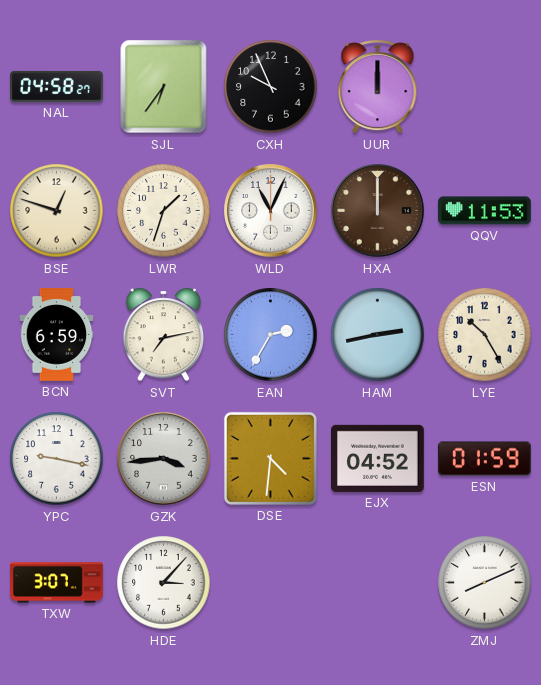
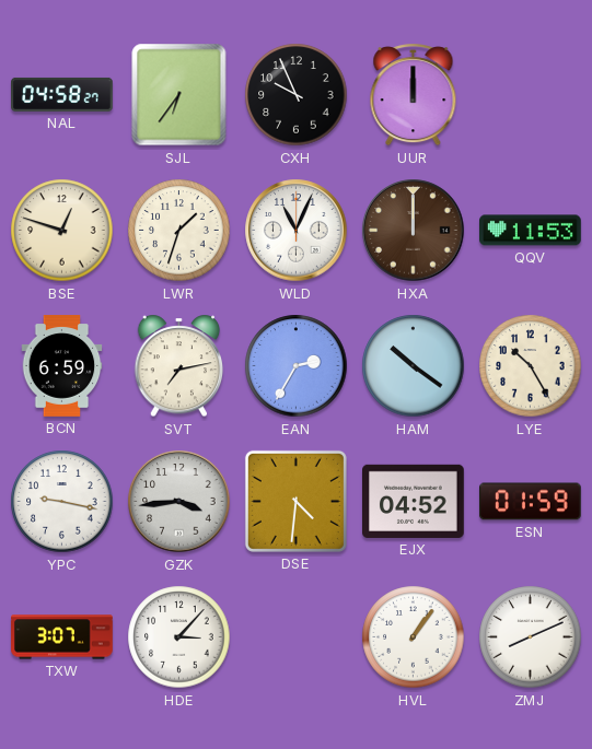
HAM: 2:43 -> 10:21
HVL: none -> 1:06
